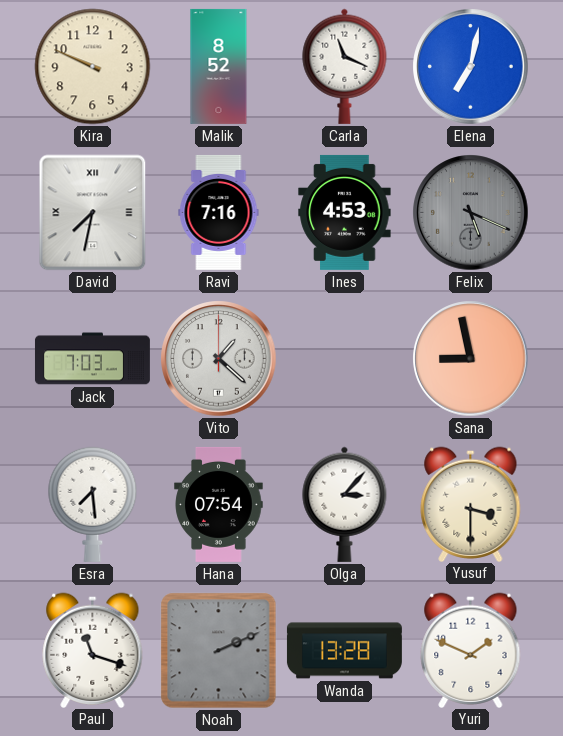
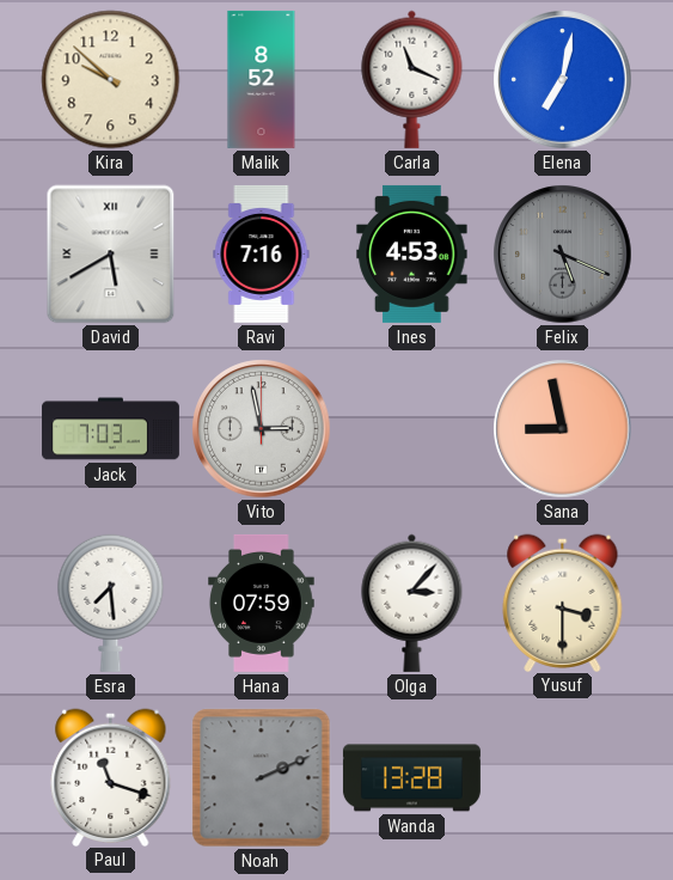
Kira: 9:49 -> 9:52
David: 7:32 -> 5:40
Vito: 1:22 -> 2:58
Hana: 07:54 -> 07:59
Yuri: 1:49 -> none
